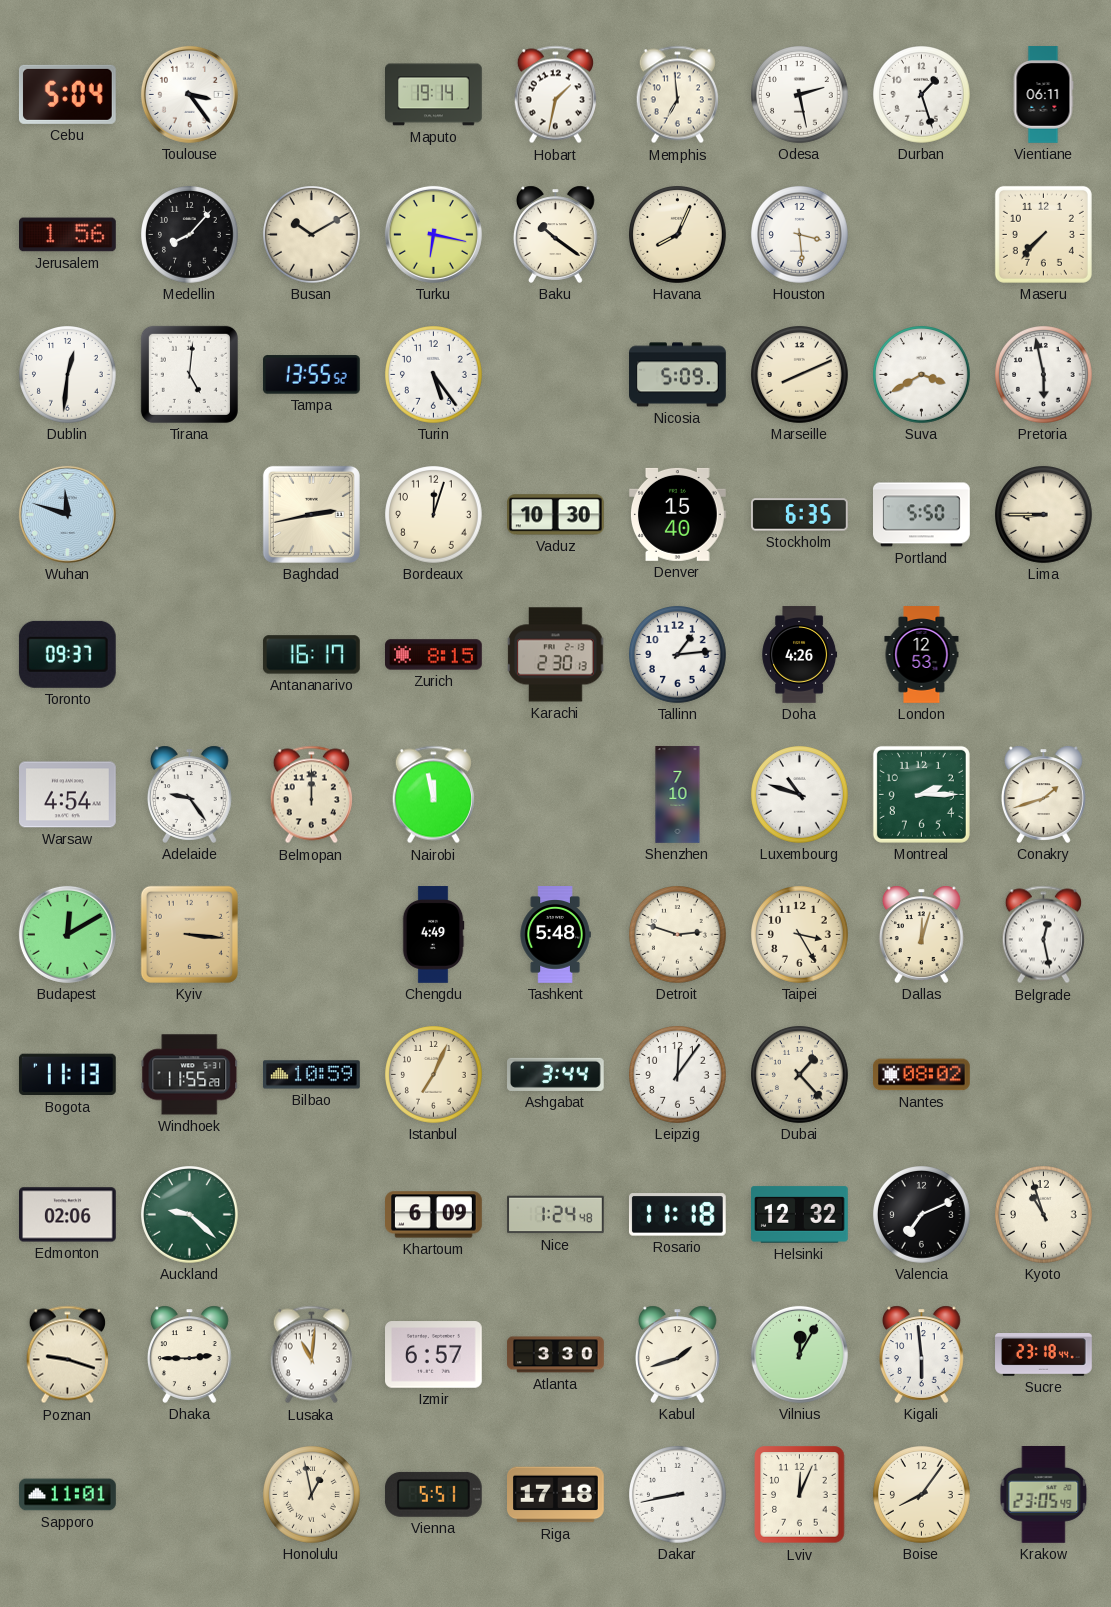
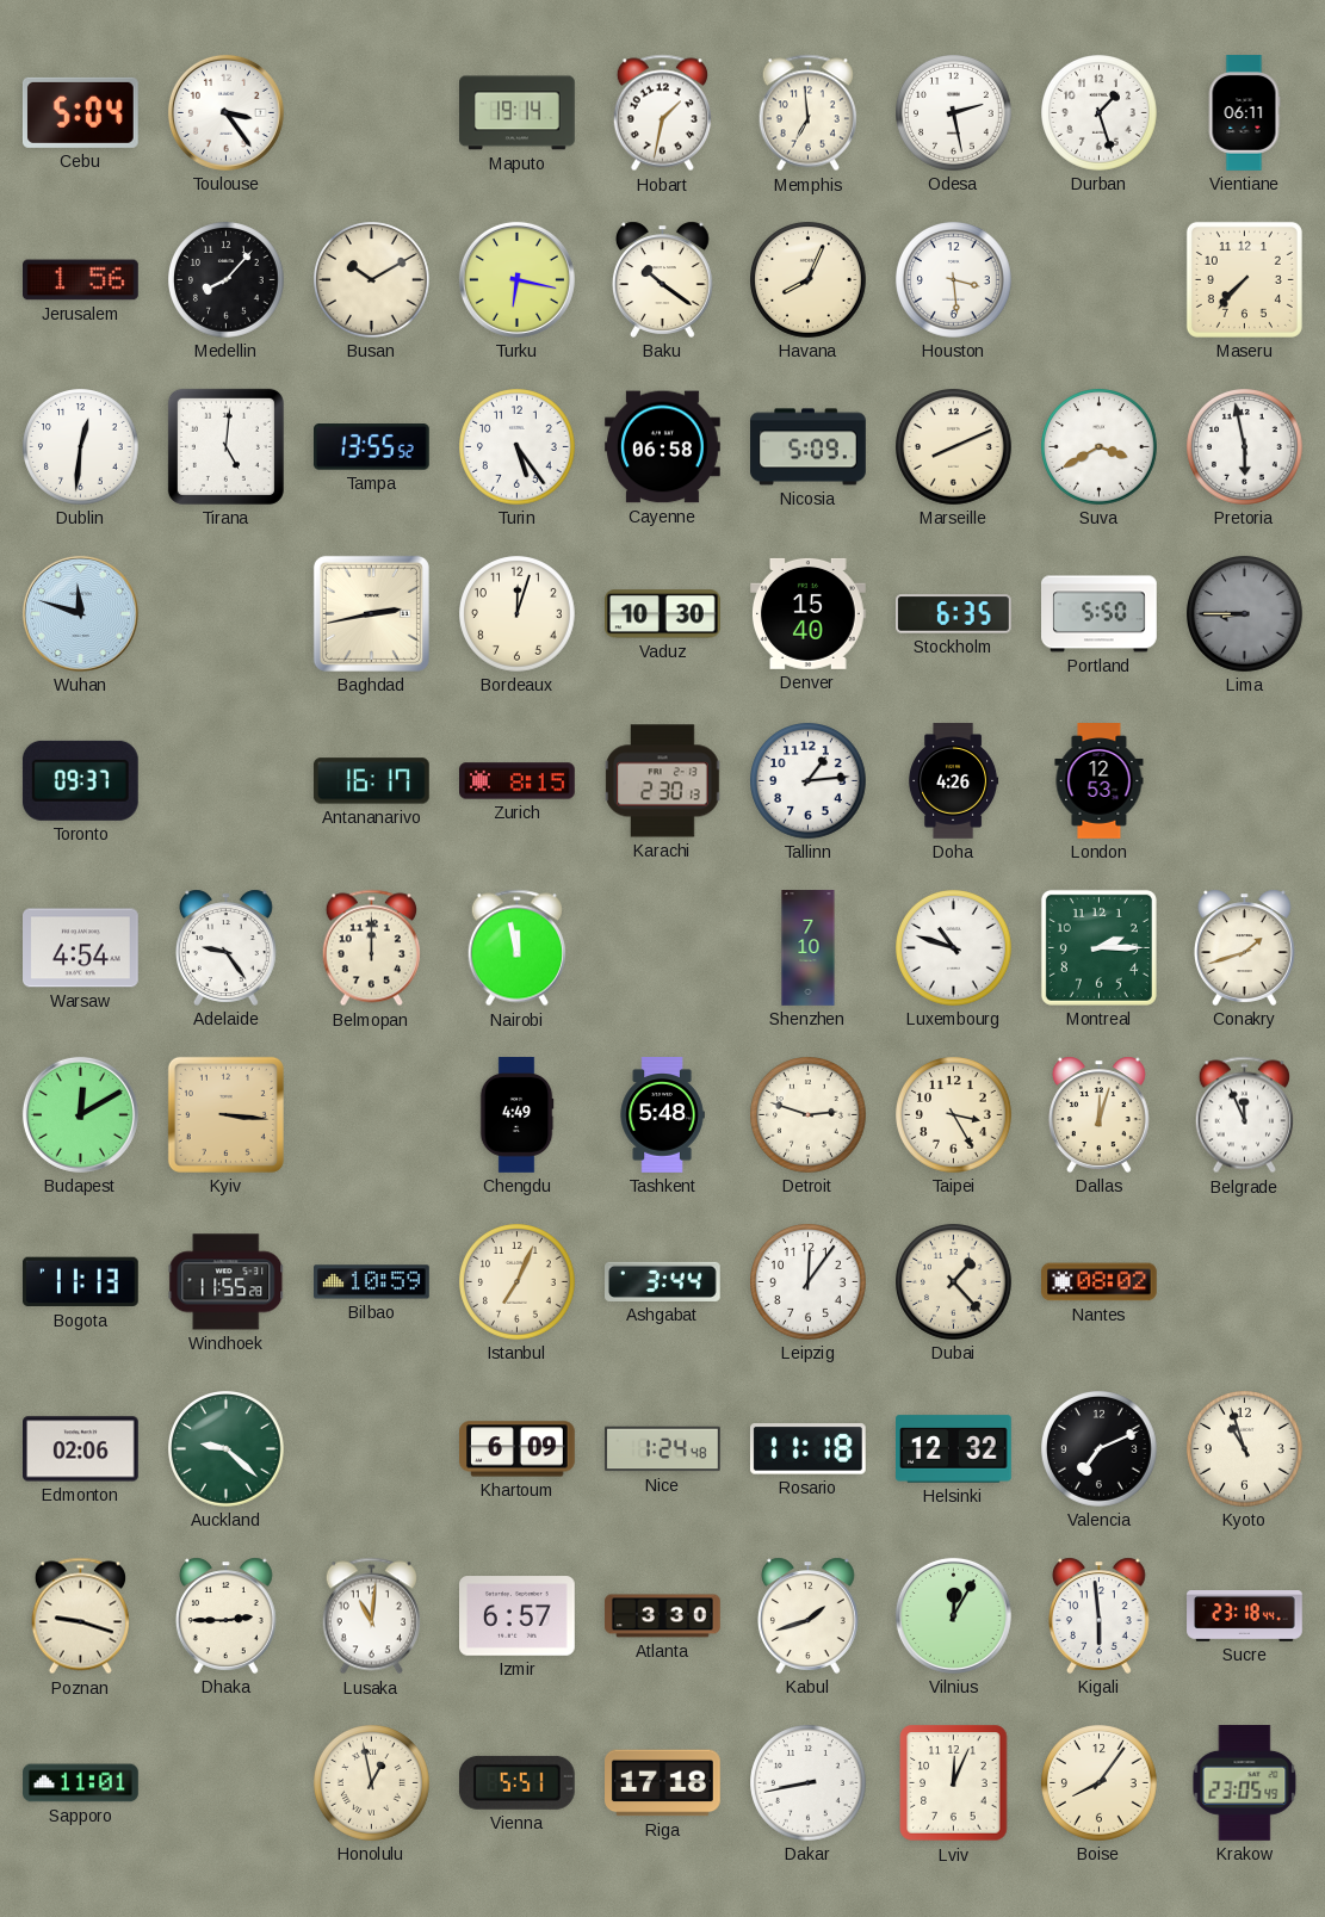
Cayenne: none -> 06:58
Lima dial: cream -> grey
Belgrade: 12:28 -> 11:56
